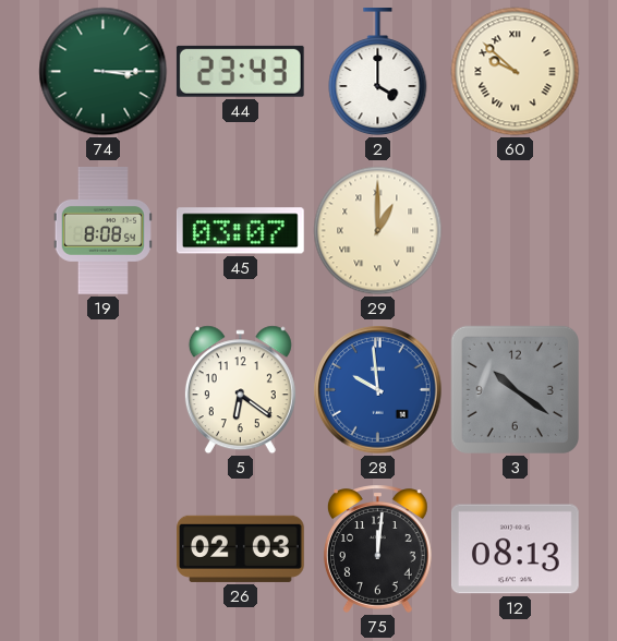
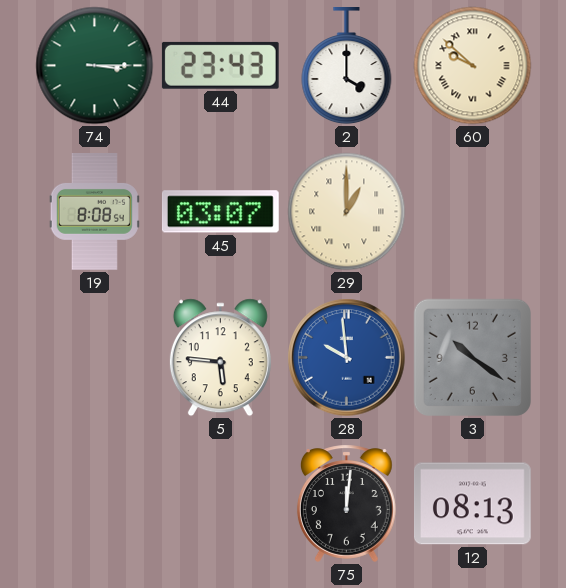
5: 6:21 -> 5:46
26: 02:03 -> none
